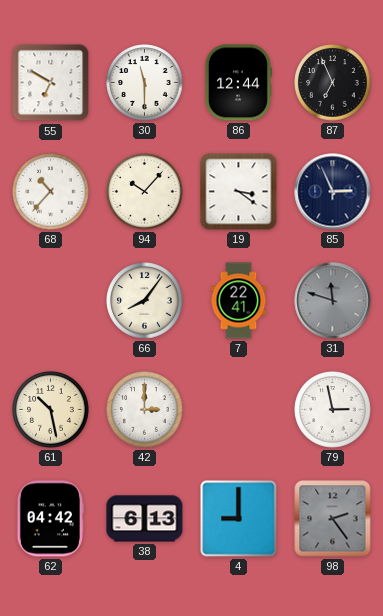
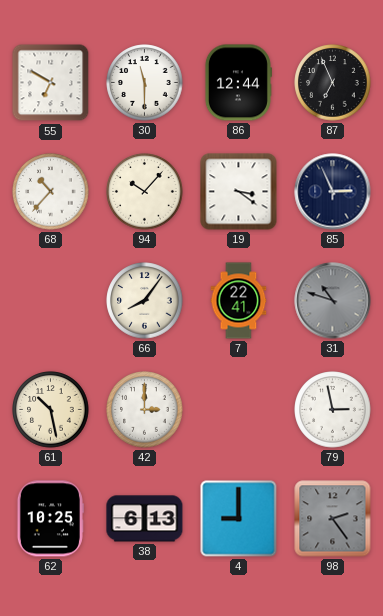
31: 11:48 -> 10:48
62: 04:42 -> 10:25
